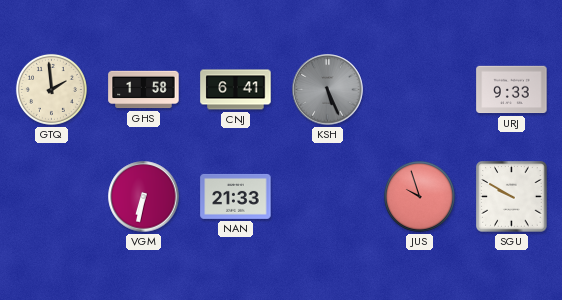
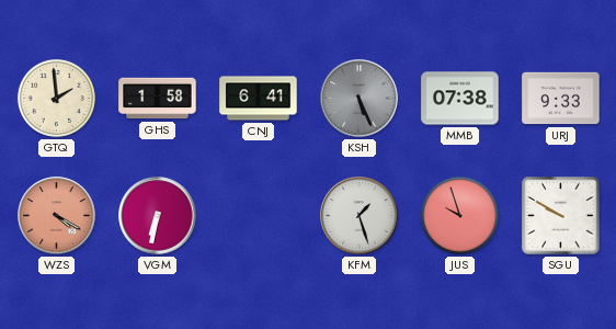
MMB: none -> 07:38
WZS: none -> 4:20
NAN: 21:33 -> none
KFM: none -> 1:27
